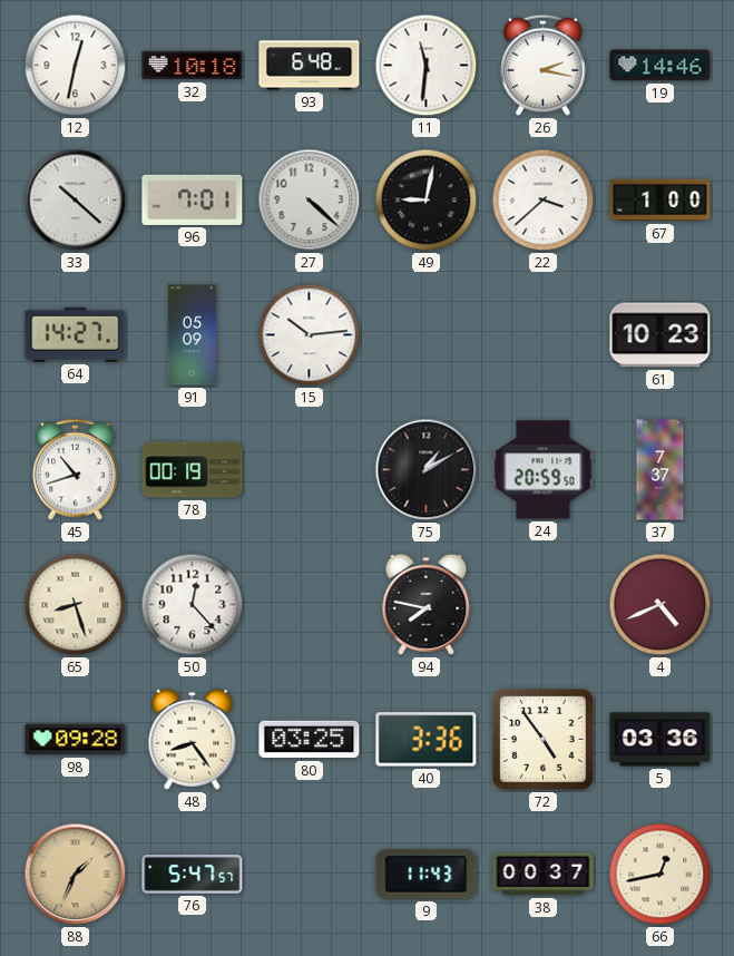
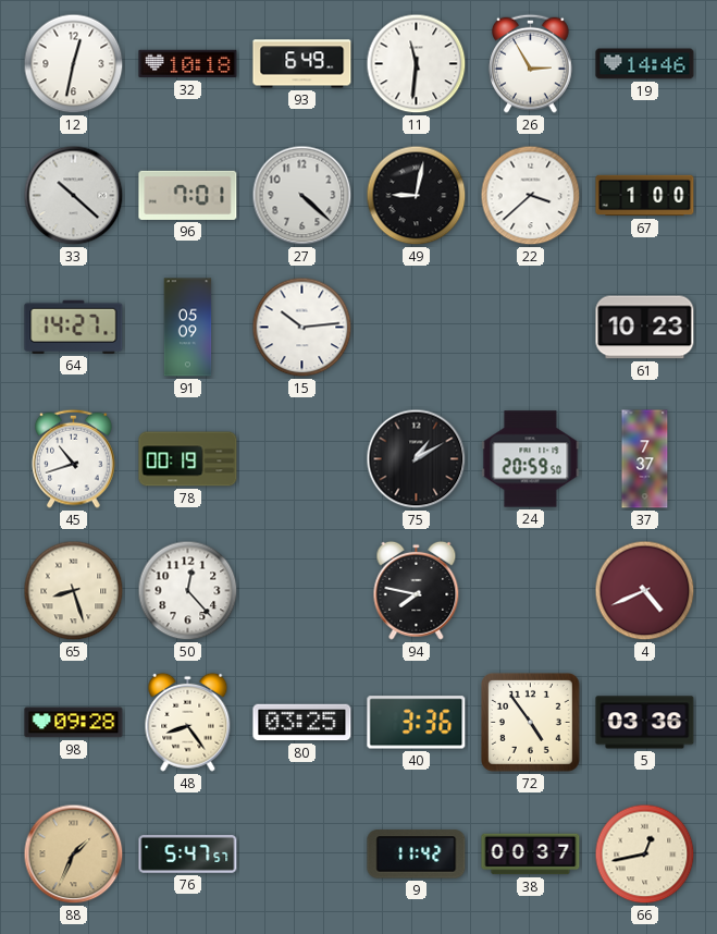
93: 6:48 -> 6:49
26: 2:17 -> 2:55
9: 11:43 -> 11:42
